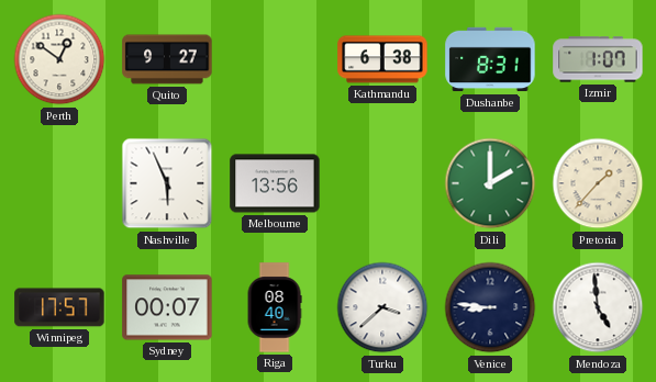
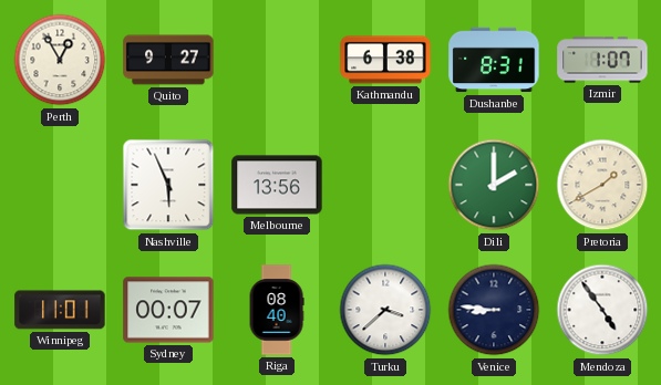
Perth: 12:51 -> 12:55
Pretoria: 1:37 -> 1:40
Winnipeg: 17:57 -> 11:01
Mendoza: 4:59 -> 4:54
